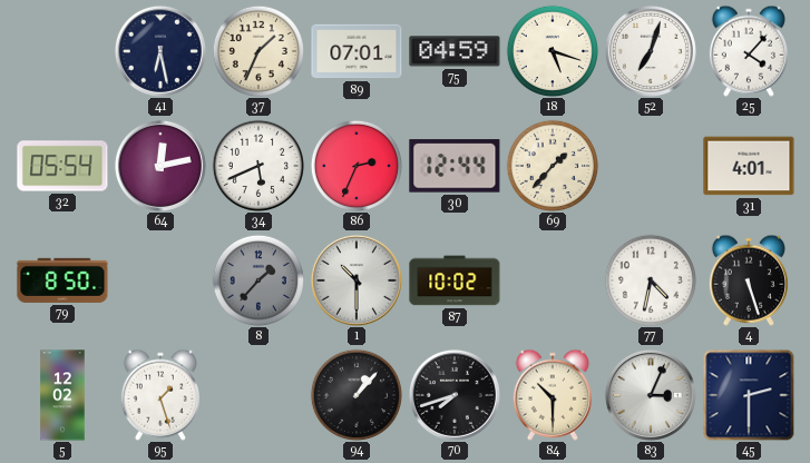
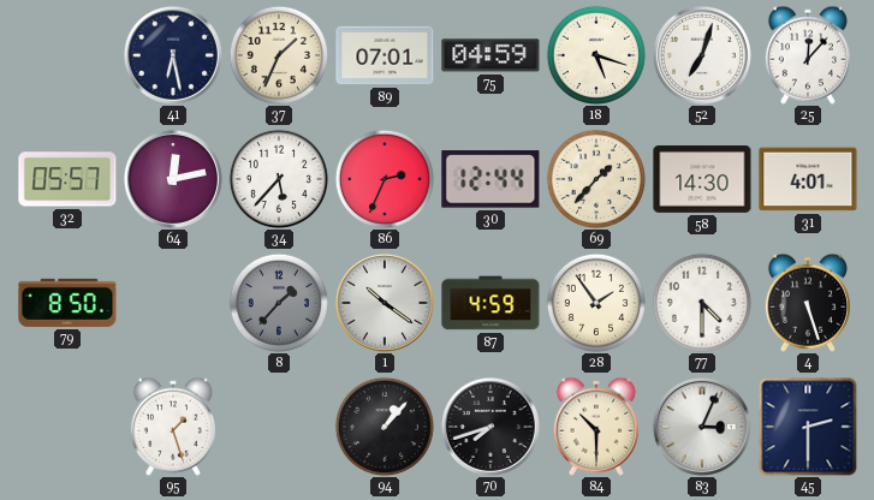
25: 4:07 -> 12:07
32: 05:54 -> 05:57
34: 5:41 -> 5:37
58: none -> 14:30
1: 10:30 -> 10:21
87: 10:02 -> 4:59
28: none -> 1:54
77: 4:32 -> 4:30
5: 12:02 -> none
